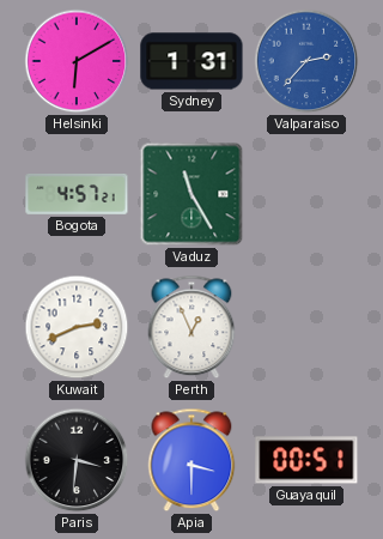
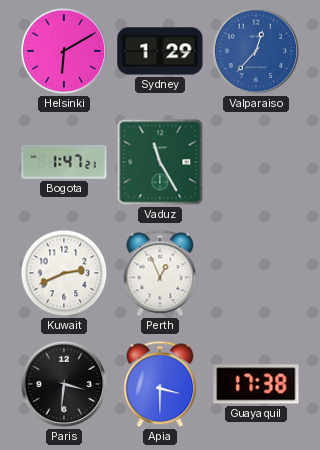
Sydney: 1:31 -> 1:29
Valparaiso: 2:37 -> 12:37
Bogota: 4:57 -> 1:47
Guayaquil: 00:51 -> 17:38
